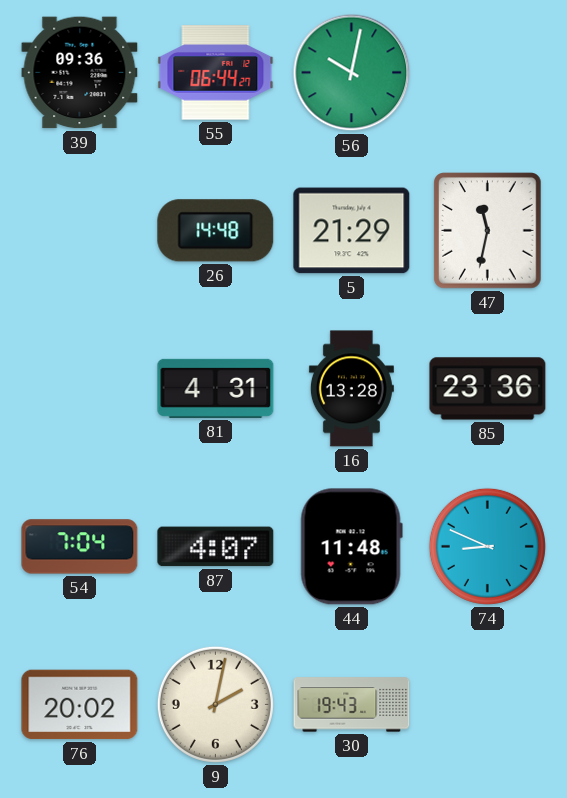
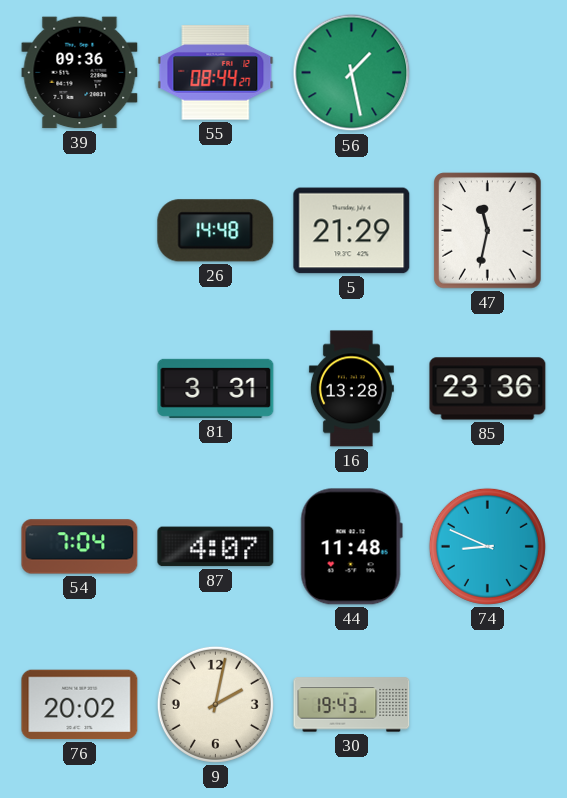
55: 06:44 -> 08:44
56: 10:02 -> 1:28
81: 4:31 -> 3:31
